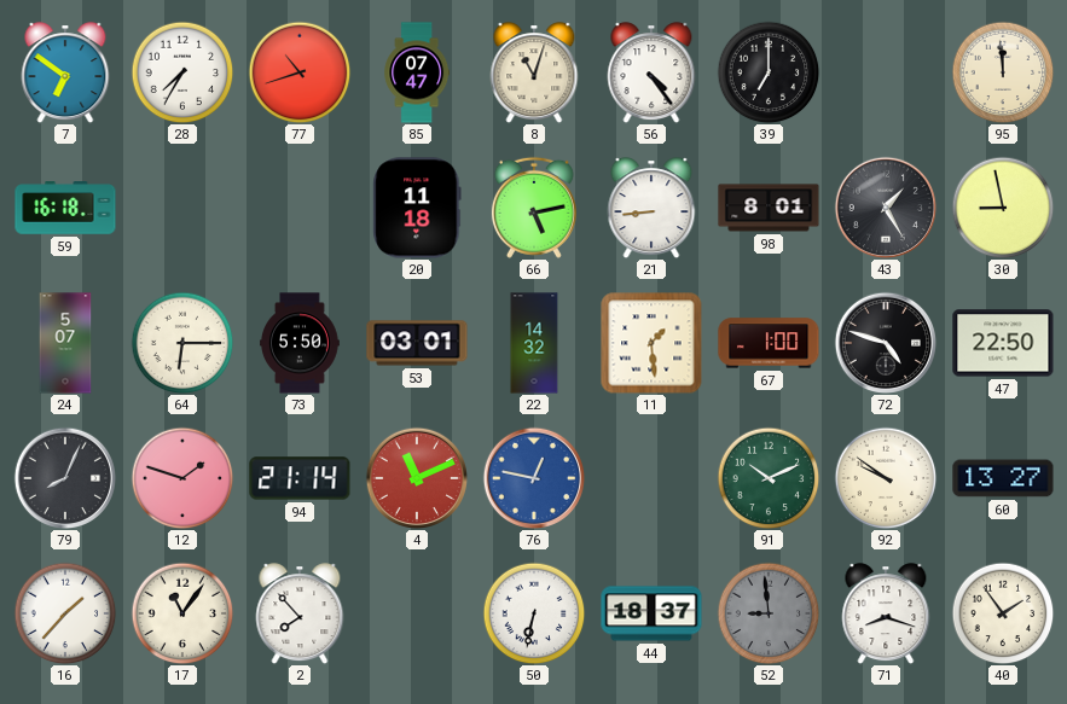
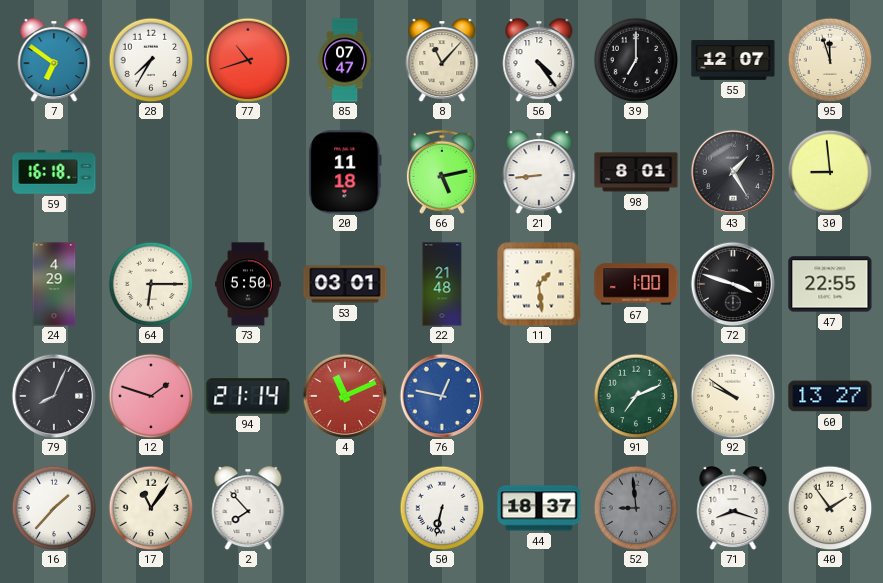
8: 11:03 -> 11:07
55: none -> 12:07
95: 11:59 -> 11:57
30: 8:58 -> 8:59
24: 5:07 -> 4:29
22: 14:32 -> 21:48
72: 4:48 -> 3:48
47: 22:50 -> 22:55
91: 10:11 -> 7:11
